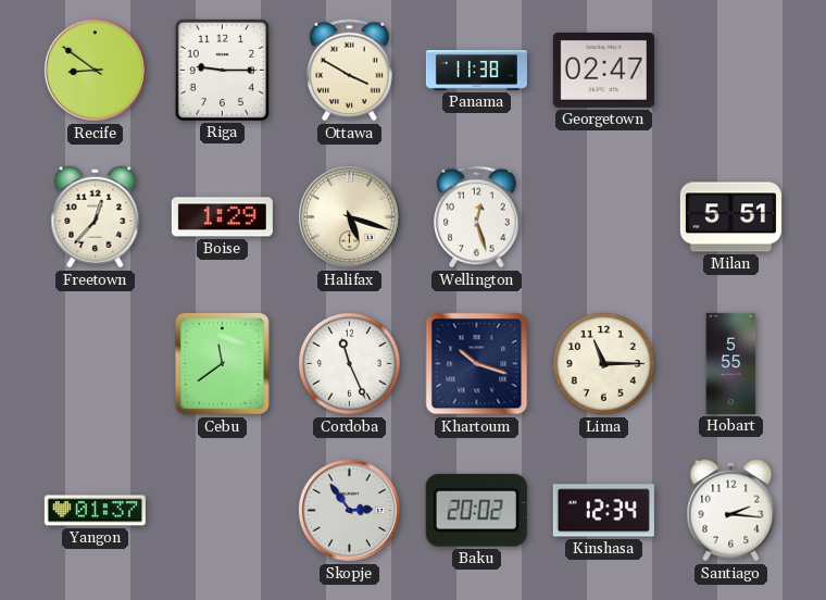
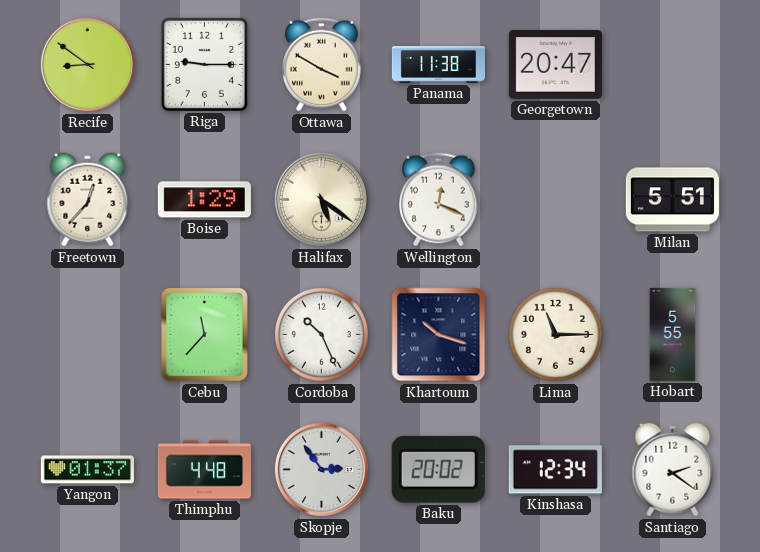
Georgetown: 02:47 -> 20:47
Halifax: 5:18 -> 5:21
Wellington: 12:27 -> 12:19
Cebu: 11:39 -> 11:37
Cordoba: 11:26 -> 10:26
Thimphu: none -> 4:48
Santiago: 2:16 -> 2:21
